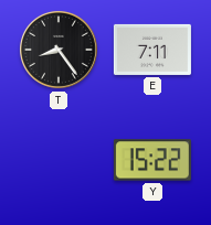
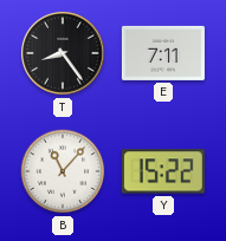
B: none -> 11:07
